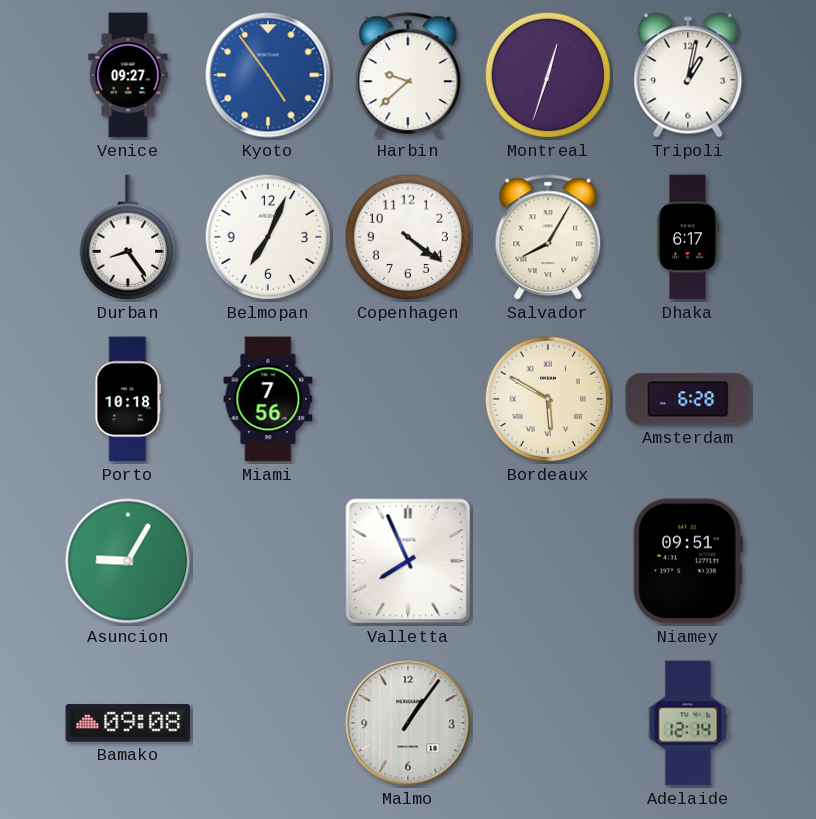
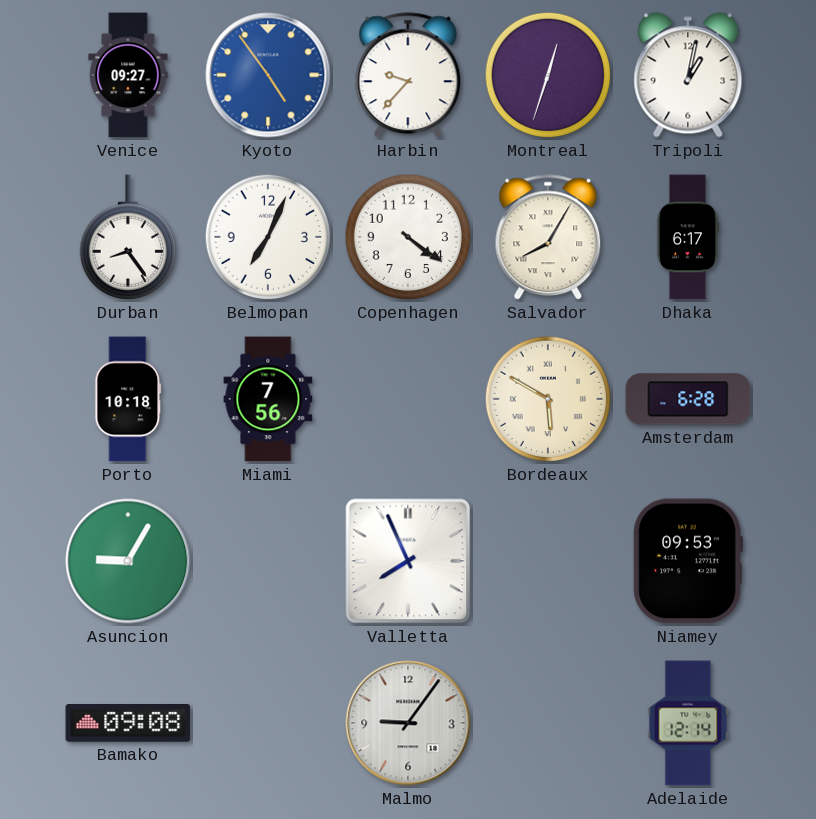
Harbin: 9:38 -> 9:37
Niamey: 09:51 -> 09:53
Malmo: 1:06 -> 9:06
